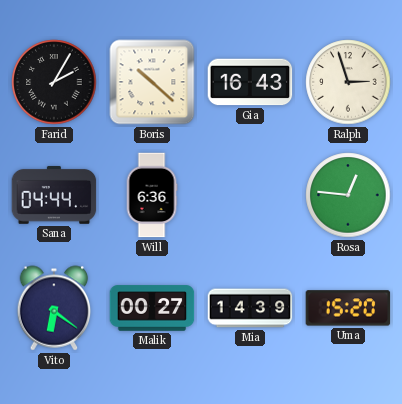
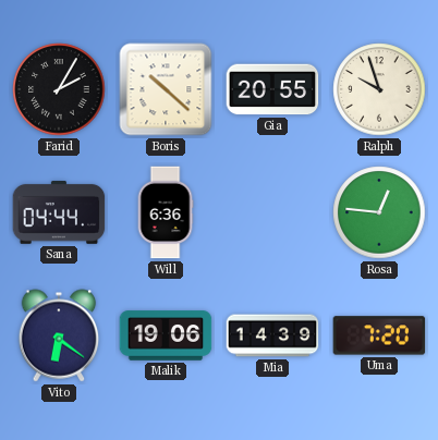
Gia: 16:43 -> 20:55
Ralph: 2:57 -> 9:57
Malik: 00:27 -> 19:06
Uma: 15:20 -> 7:20
